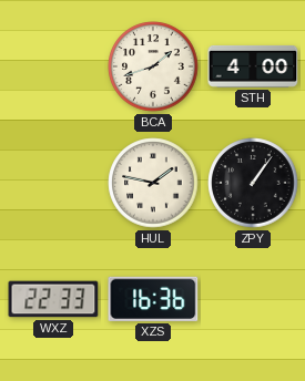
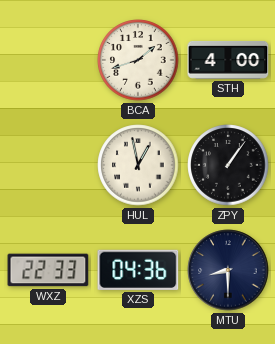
HUL: 1:47 -> 12:58
XZS: 16:36 -> 04:36
MTU: none -> 8:30
